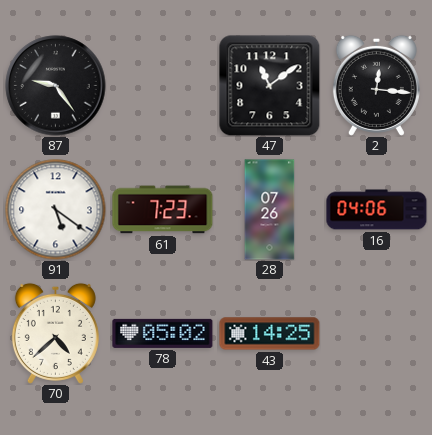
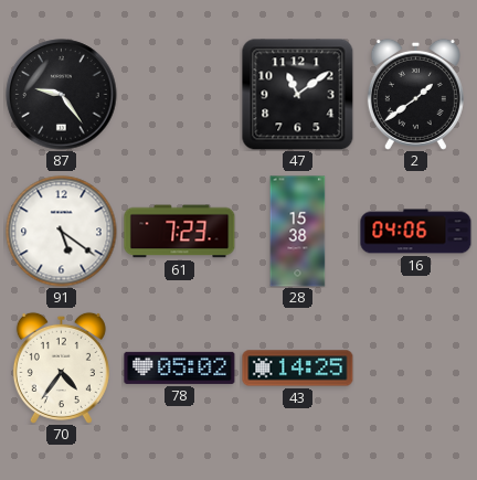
2: 12:16 -> 1:39
28: 07:26 -> 15:38
70: 4:38 -> 4:36
